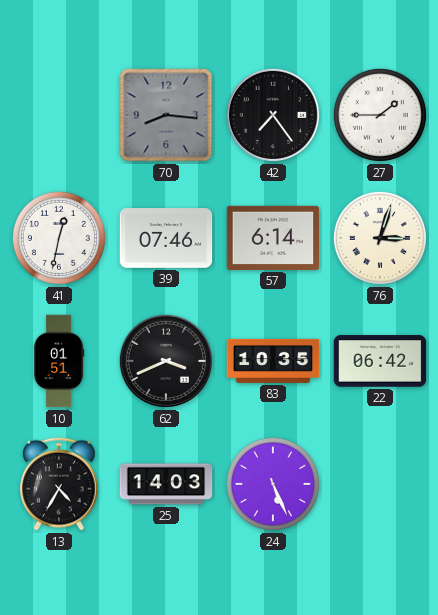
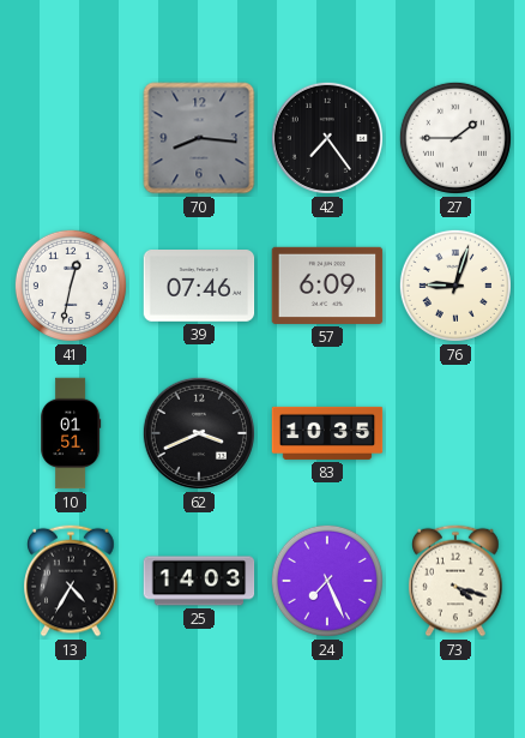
57: 6:14 -> 6:09
76: 3:03 -> 9:03
22: 06:42 -> none
24: 5:26 -> 7:26
73: none -> 4:18
